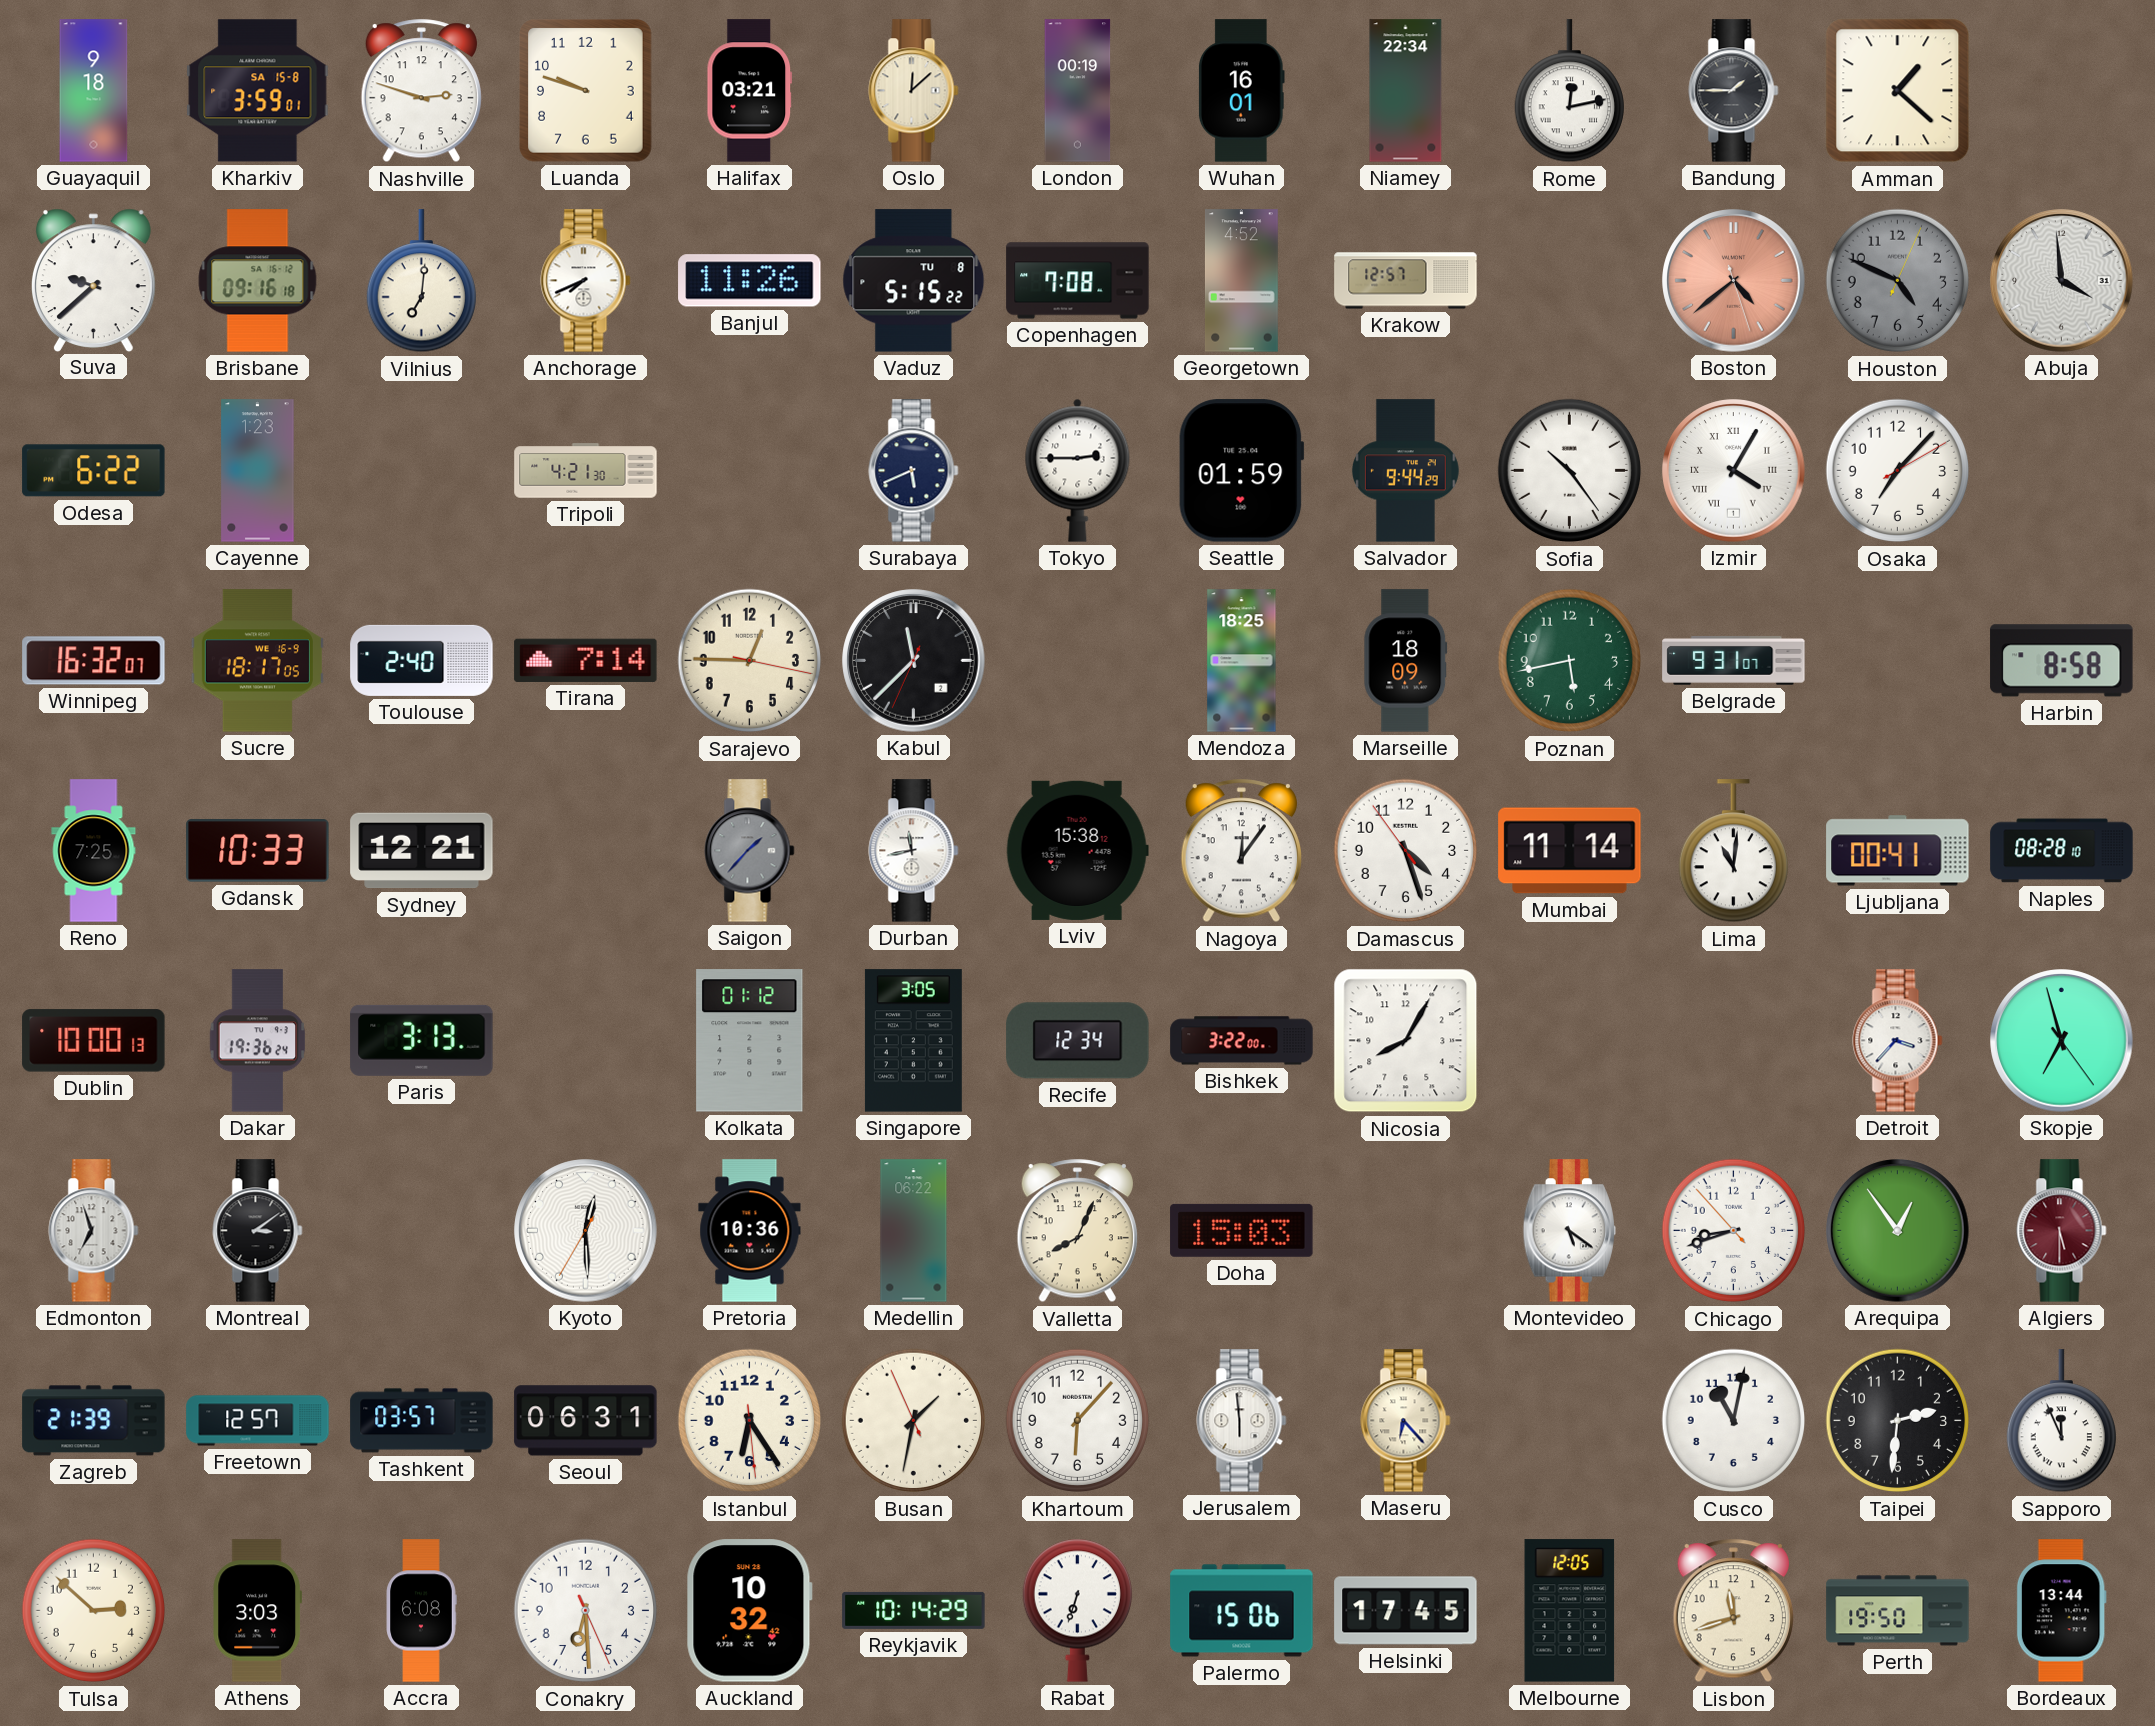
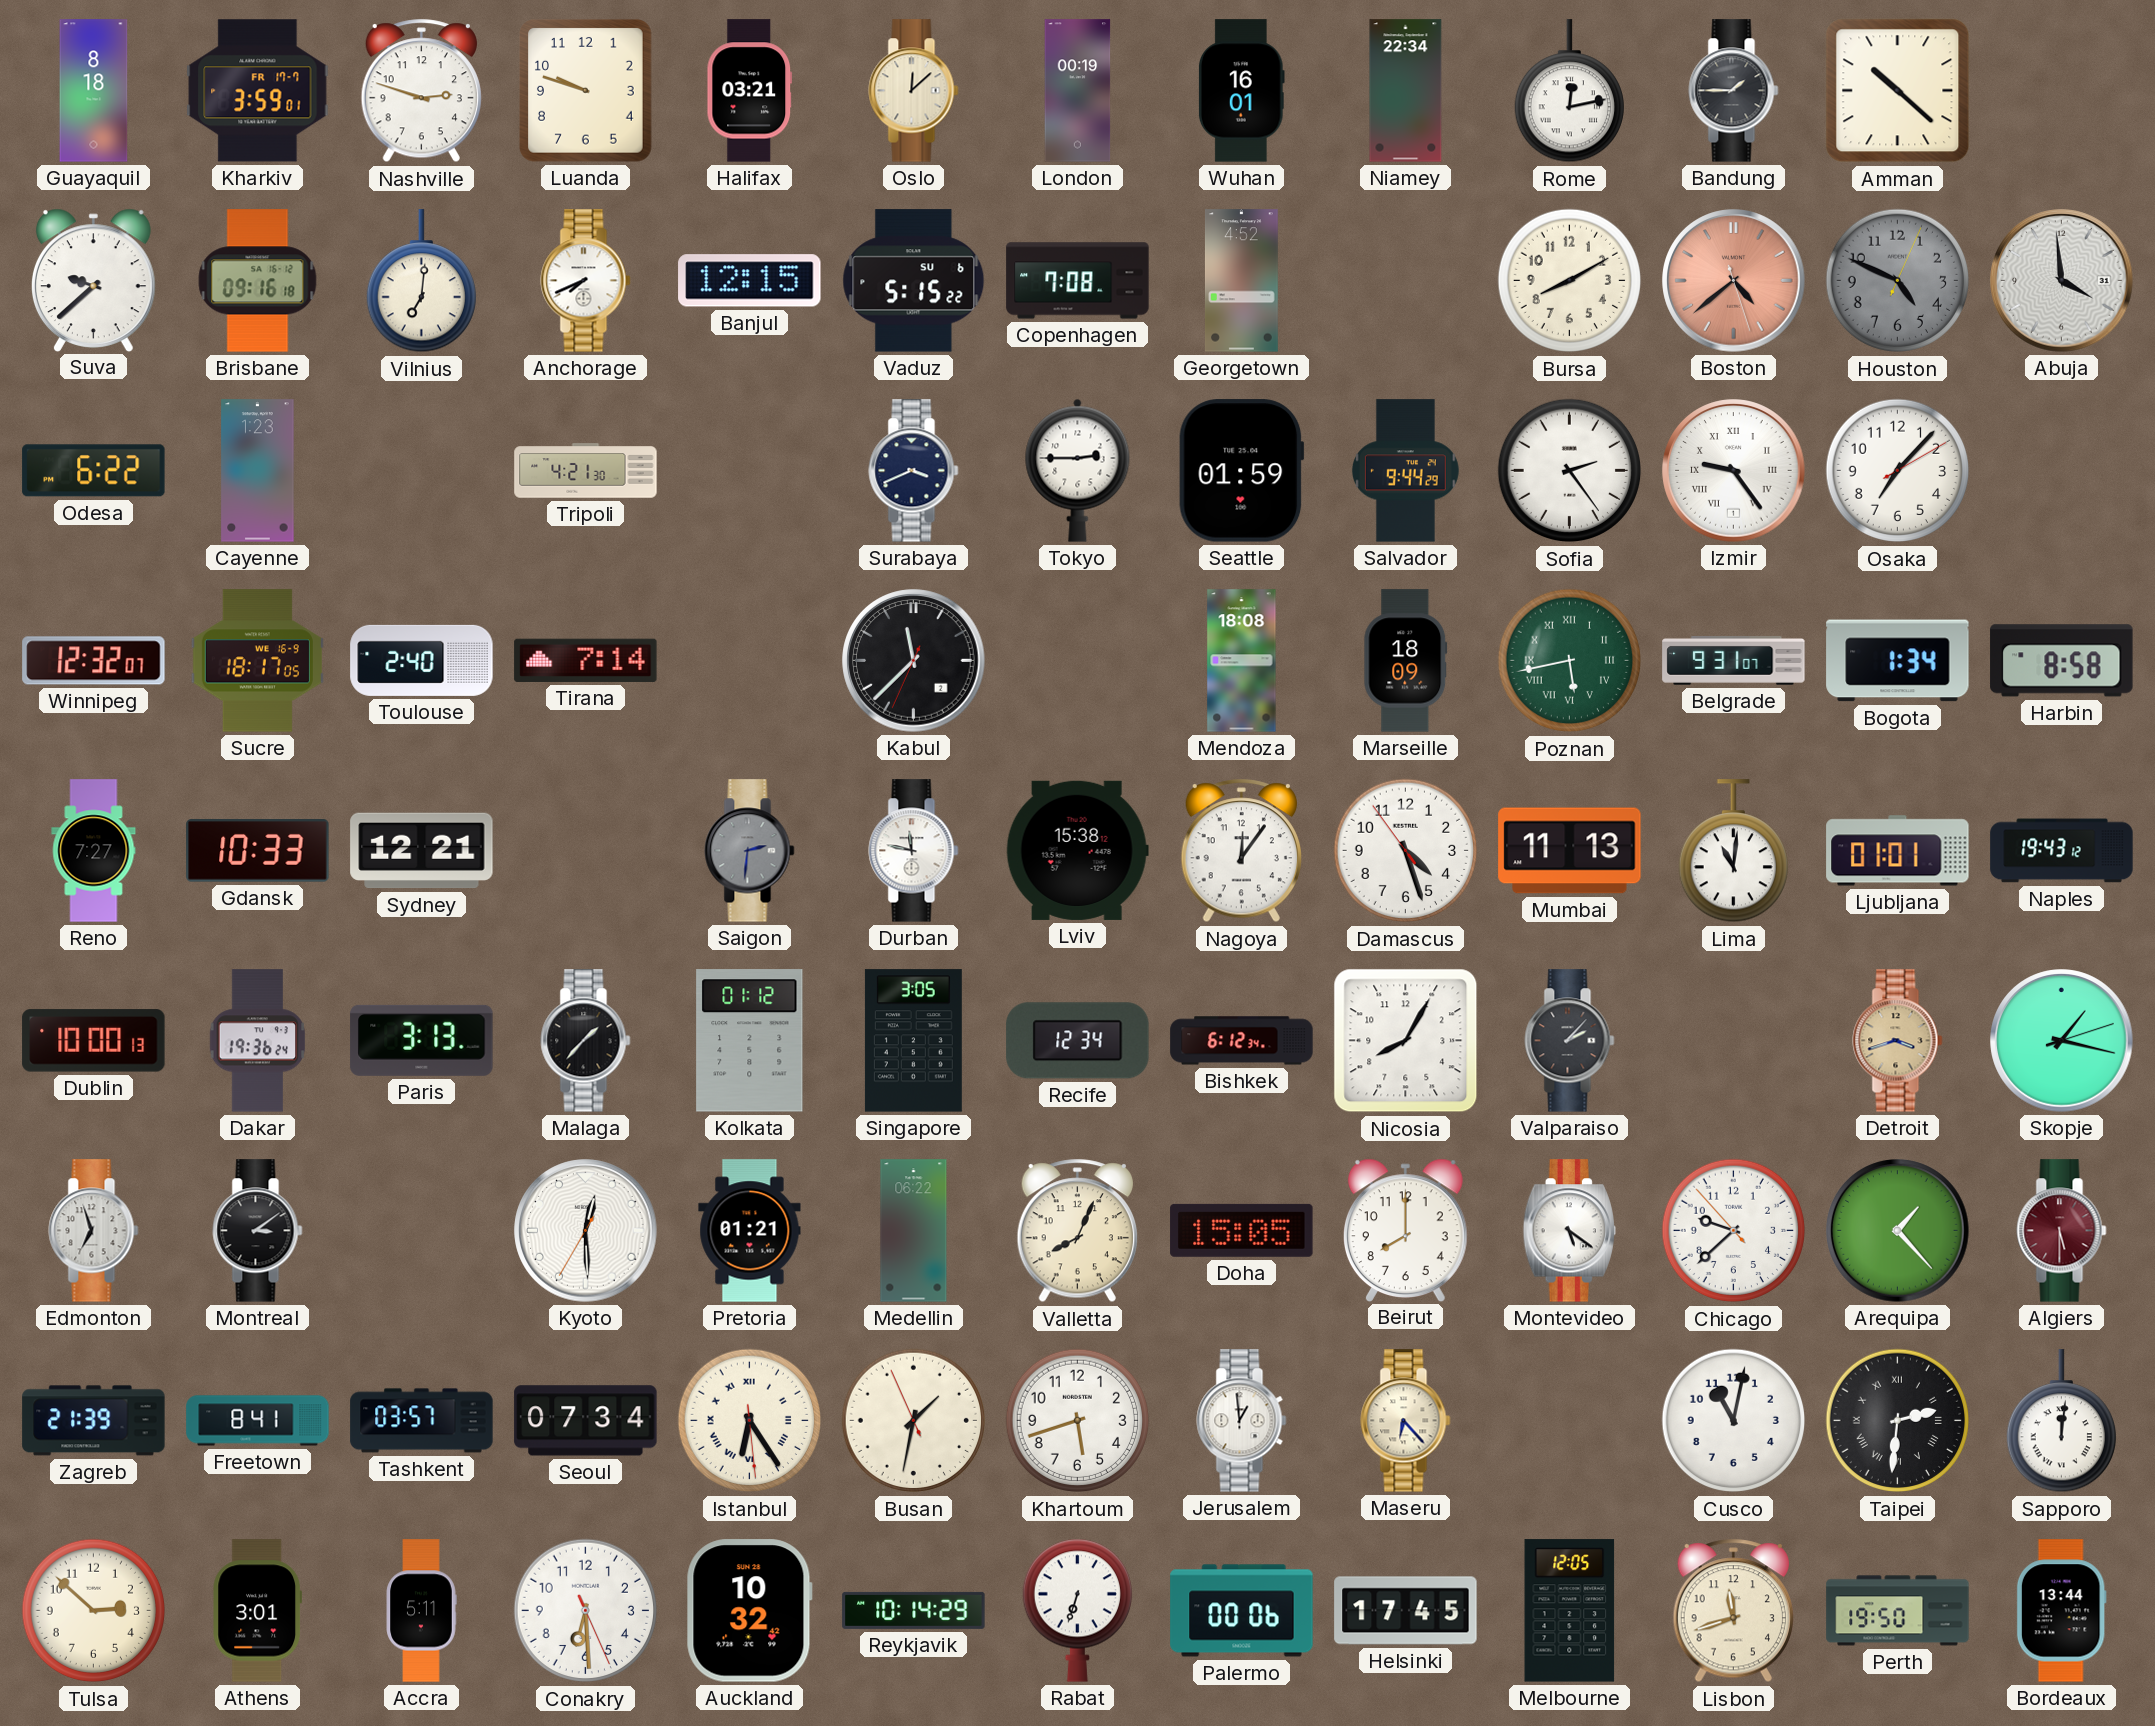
Guayaquil: 9:18 -> 8:18
Kharkiv date: SA 15-8 -> FR 17-7
Amman: 1:22 -> 10:22
Banjul: 11:26 -> 12:15
Vaduz date: TU 8 -> SU 6
Krakow: 12:57 -> none
Bursa: none -> 8:10
Surabaya: 5:41 -> 3:41
Sofia: 10:24 -> 2:24
Izmir: 4:05 -> 9:24
Winnipeg: 16:32 -> 12:32
Sarajevo: 12:45 -> none
Mendoza: 18:25 -> 18:08
Poznan numerals: Arabic -> Roman
Bogota: none -> 1:34
Reno: 7:25 -> 7:27
Saigon: 1:37 -> 2:31
Durban: 11:43 -> 11:47
Mumbai: 11:14 -> 11:13
Ljubljana: 00:41 -> 01:01
Naples: 08:28 -> 19:43
Malaga: none -> 1:37
Bishkek: 3:22 -> 6:12
Valparaiso: none -> 2:07
Detroit: 3:37 -> 3:42
Detroit dial: white -> champagne
Skopje: 6:57 -> 1:17
Pretoria: 10:36 -> 01:21
Doha: 15:03 -> 15:05
Beirut: none -> 8:00
Chicago: 8:41 -> 9:37
Arequipa: 12:54 -> 1:23
Freetown: 12:57 -> 8:41
Seoul: 06:31 -> 07:34
Istanbul numerals: Arabic -> Roman
Khartoum: 6:07 -> 5:42
Jerusalem: 5:59 -> 12:59
Taipei numerals: Arabic -> Roman
Sapporo: 11:56 -> 12:01
Athens: 3:03 -> 3:01
Accra: 6:08 -> 5:11
Palermo: 15:06 -> 00:06
